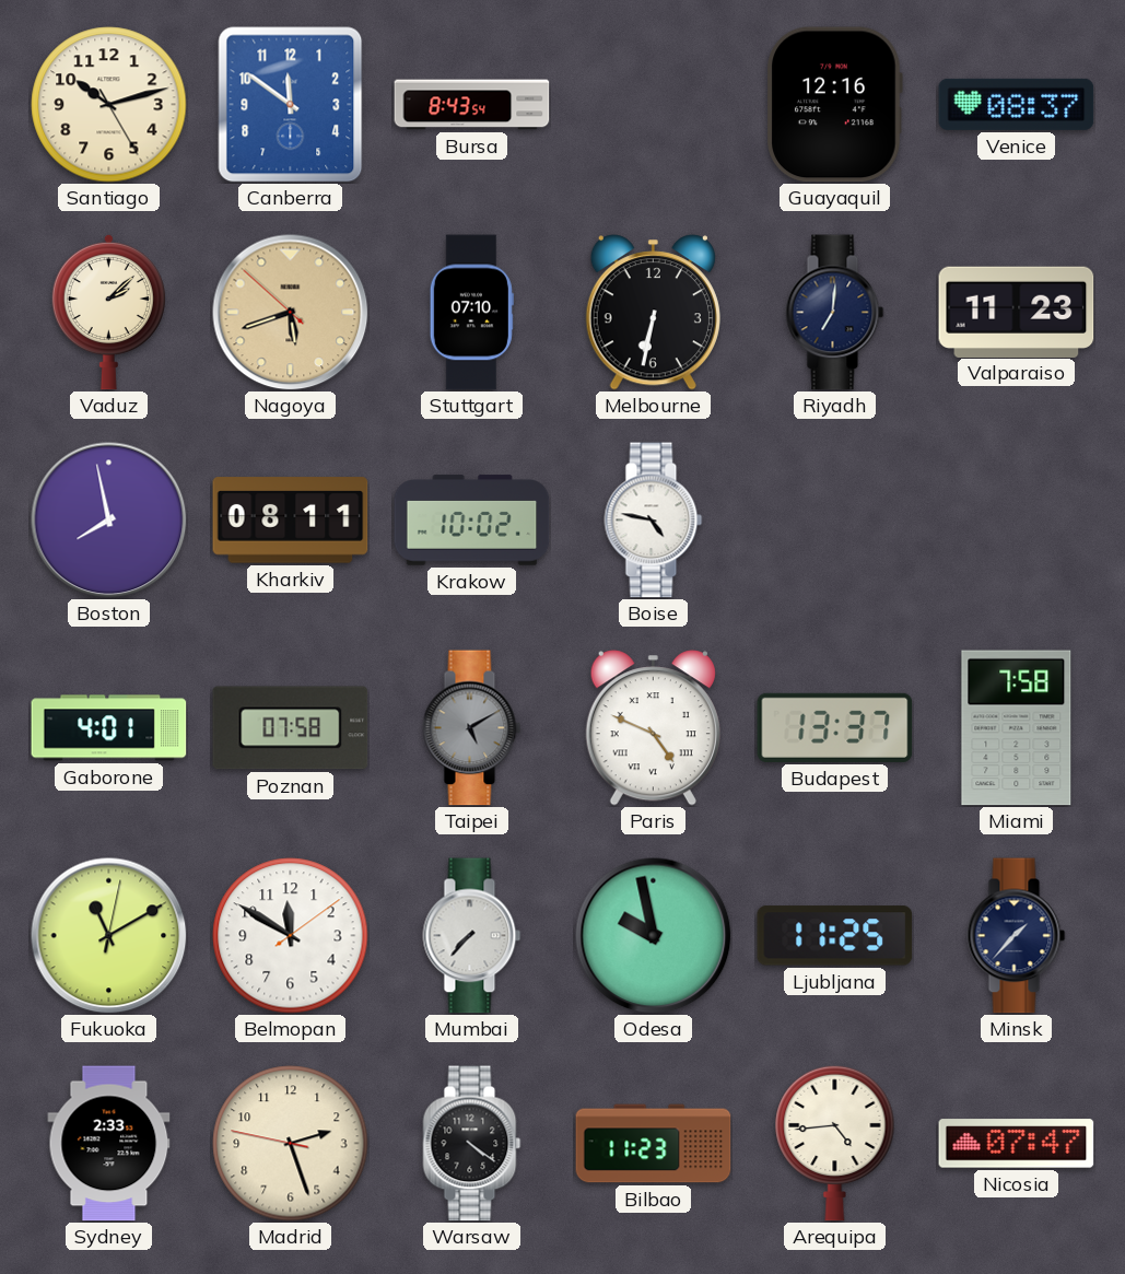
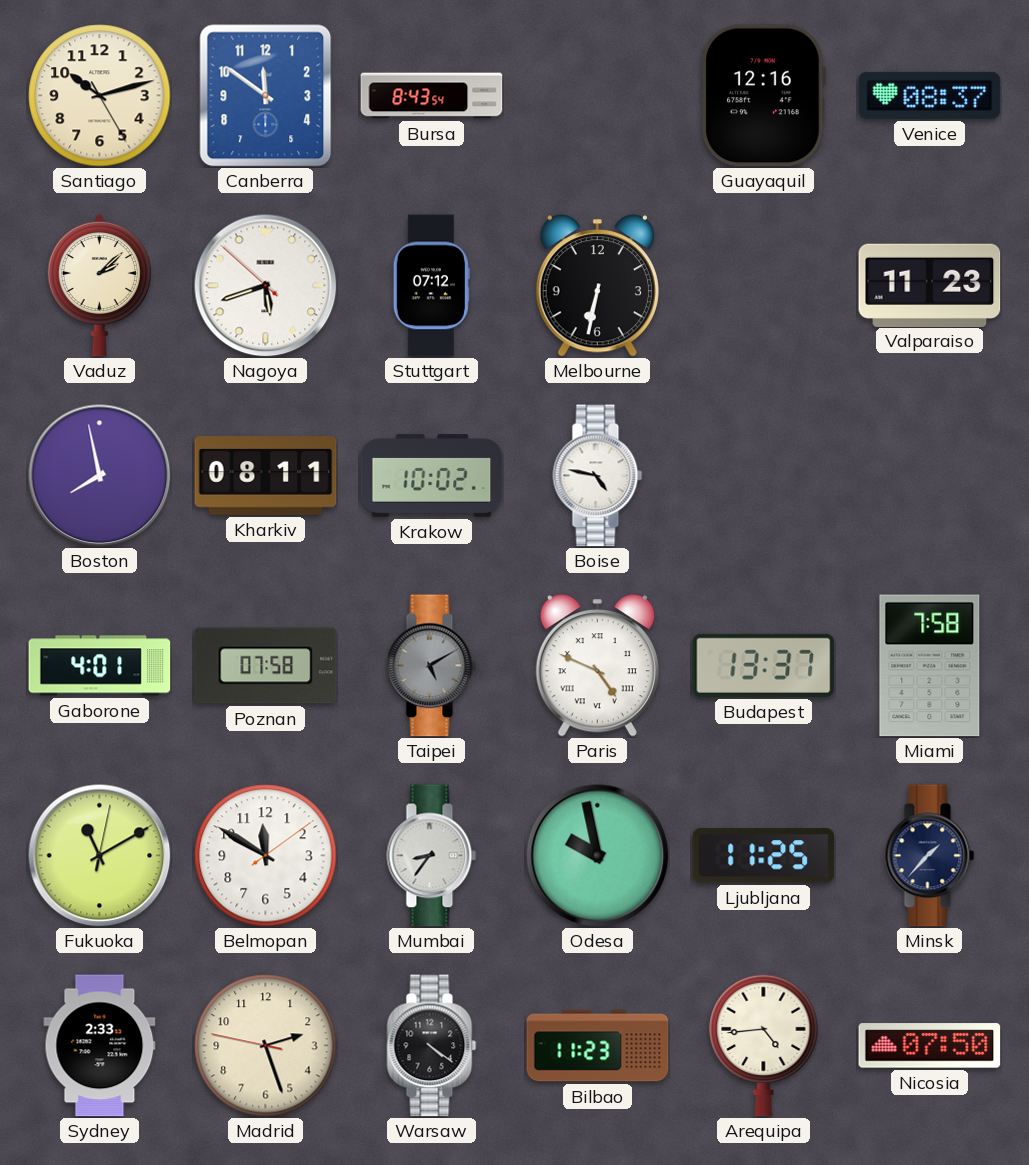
Nagoya dial: champagne -> white
Stuttgart: 07:10 -> 07:12
Riyadh: 7:01 -> none
Mumbai: 7:37 -> 8:36
Nicosia: 07:47 -> 07:50
